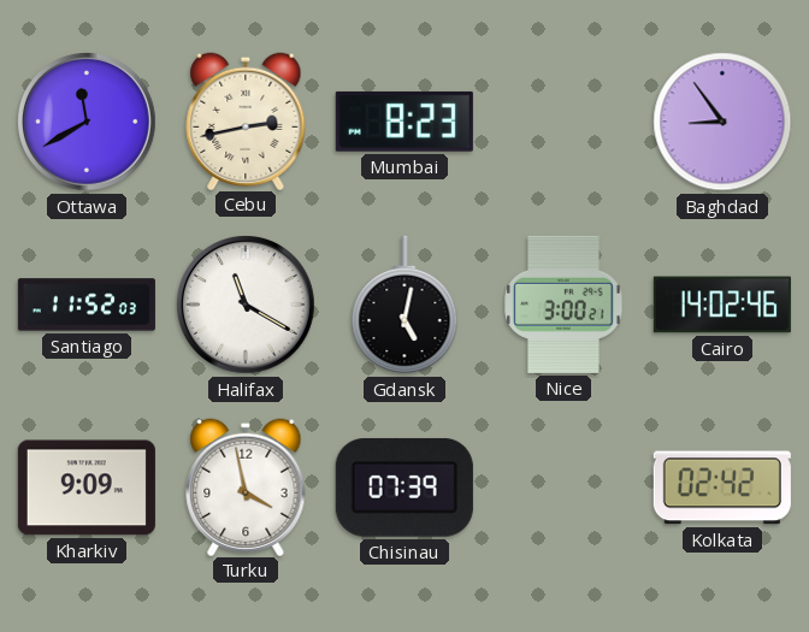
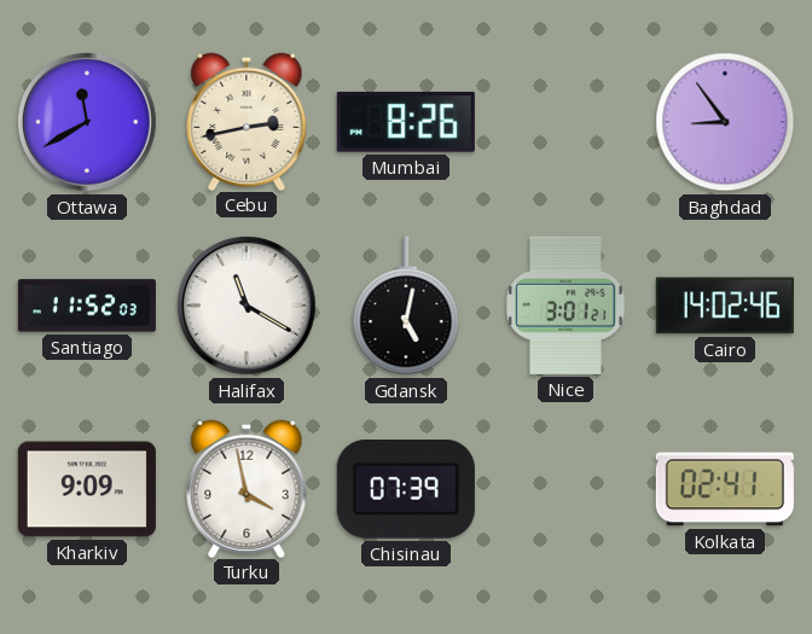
Mumbai: 8:23 -> 8:26
Nice: 3:00 -> 3:01
Kolkata: 02:42 -> 02:41
